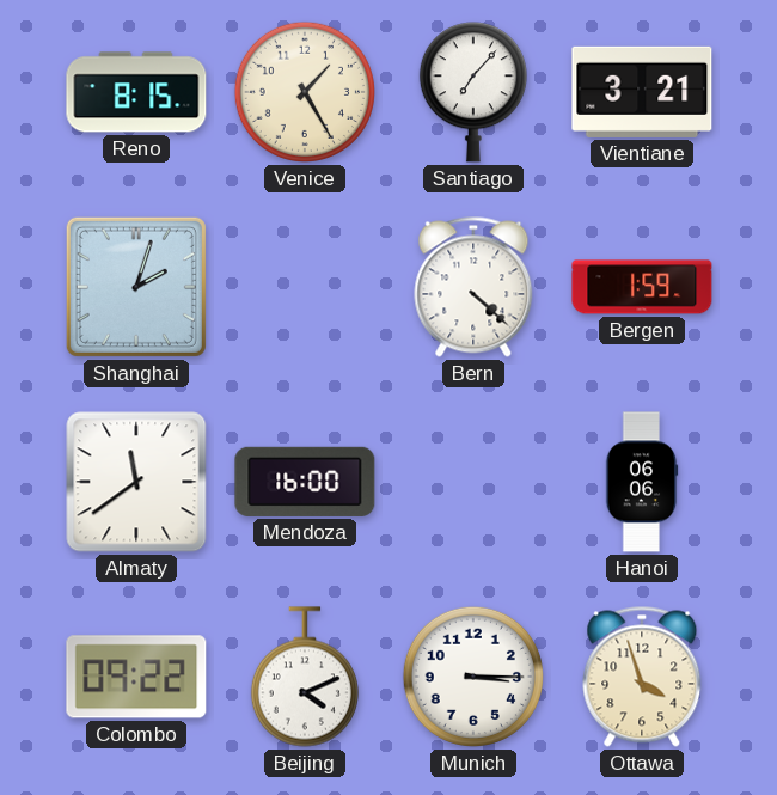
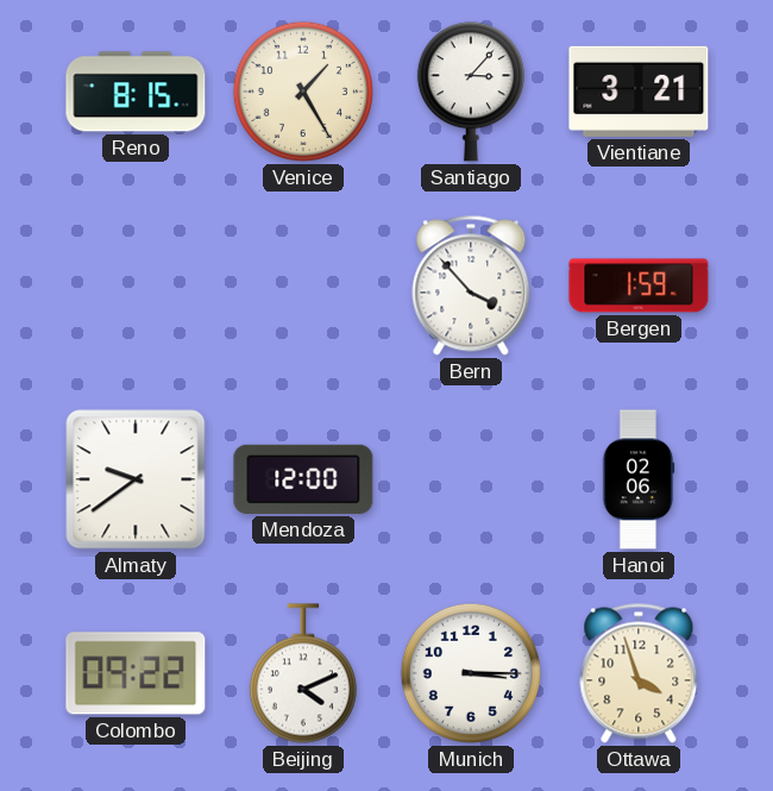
Santiago: 7:07 -> 3:07
Shanghai: 2:03 -> none
Bern: 4:22 -> 3:53
Almaty: 11:39 -> 9:39
Mendoza: 16:00 -> 12:00
Hanoi: 06:06 -> 02:06
